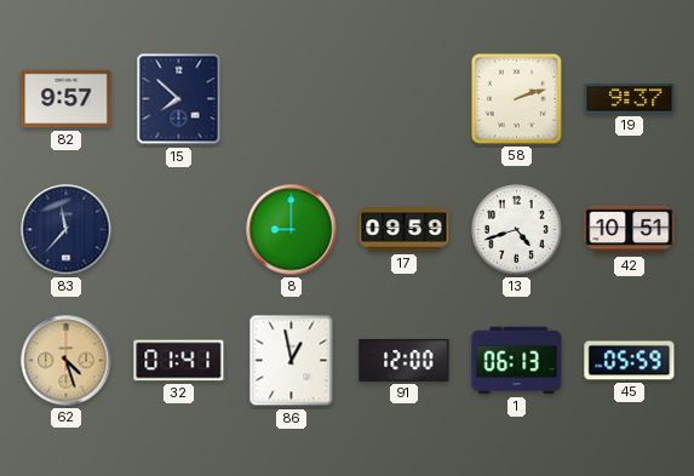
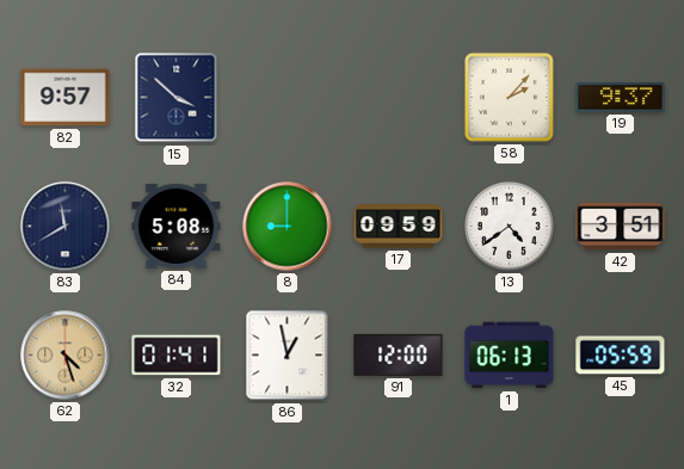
15: 7:52 -> 3:52
58: 2:12 -> 2:07
83: 11:37 -> 11:40
84: none -> 5:08
13: 4:42 -> 4:39
42: 10:51 -> 3:51
